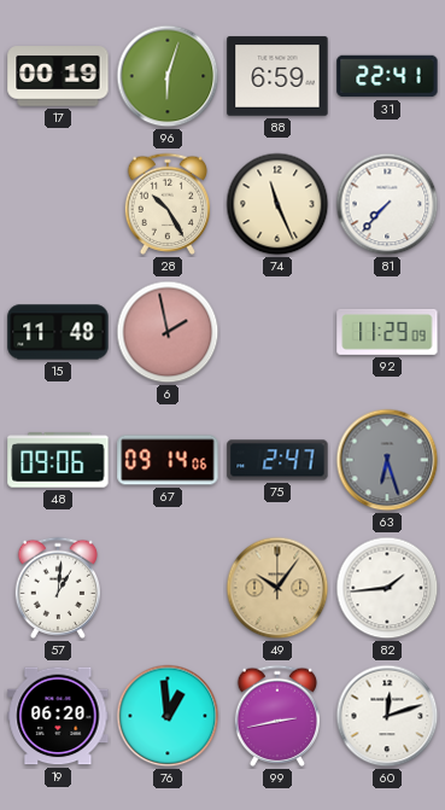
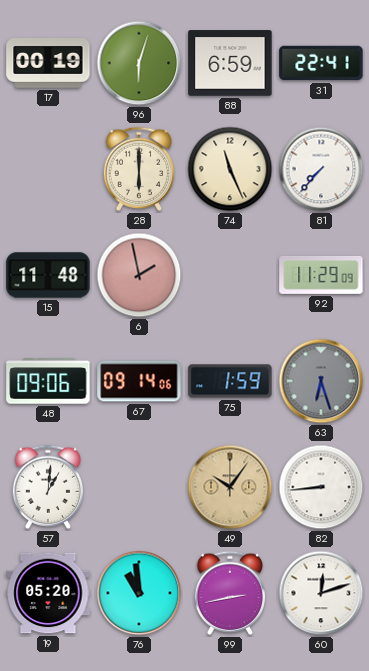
28: 10:25 -> 6:00
75: 2:47 -> 1:59
82: 1:44 -> 8:44
19: 06:20 -> 05:20
76: 12:59 -> 10:59
